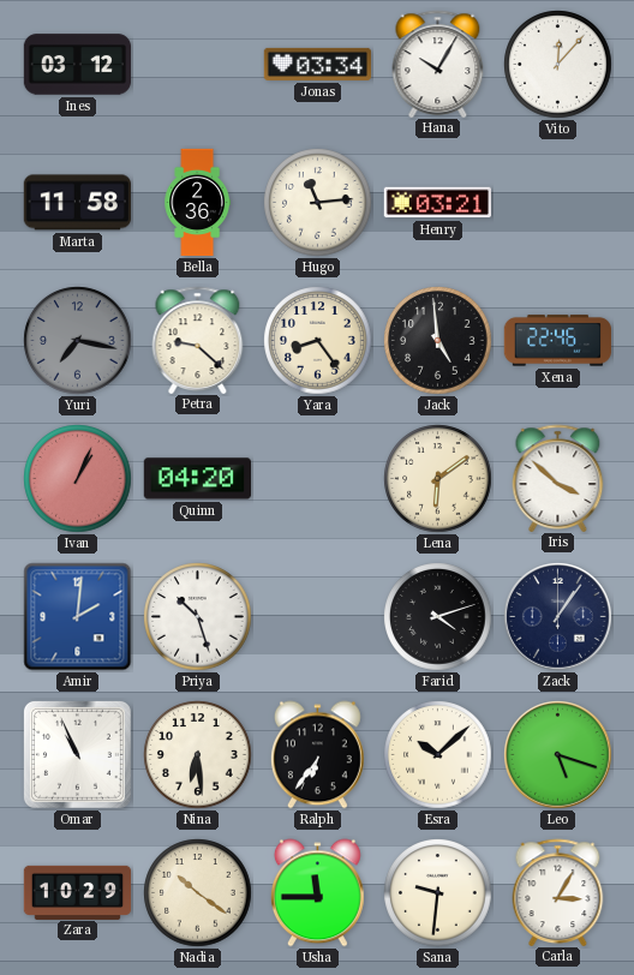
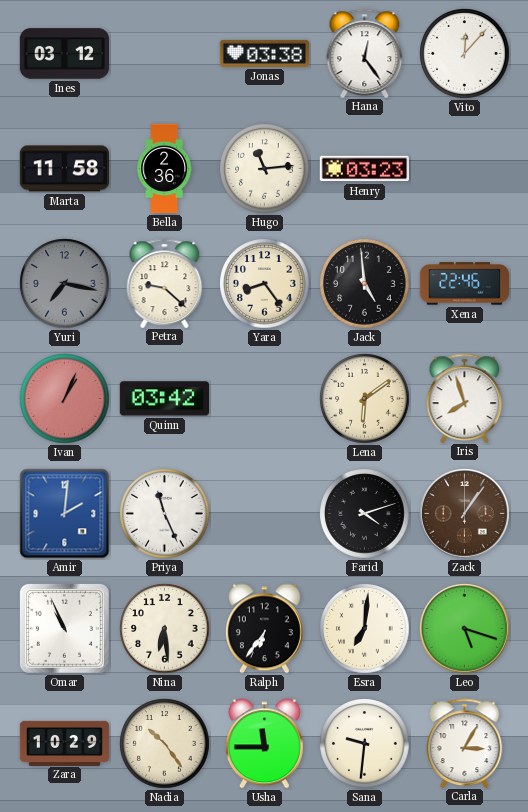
Jonas: 03:34 -> 03:38
Hana: 10:05 -> 12:24
Henry: 03:21 -> 03:23
Quinn: 04:20 -> 03:42
Iris: 3:52 -> 7:57
Priya: 10:27 -> 11:26
Zack dial: navy -> brown
Esra: 10:08 -> 7:01
Nadia: 10:21 -> 10:24
